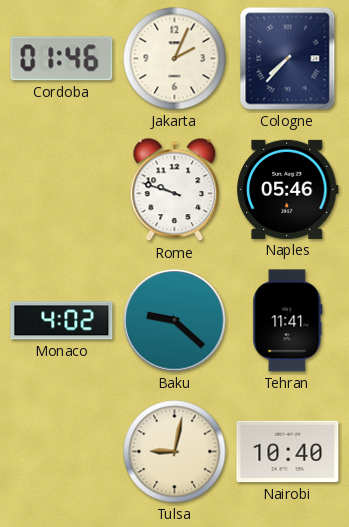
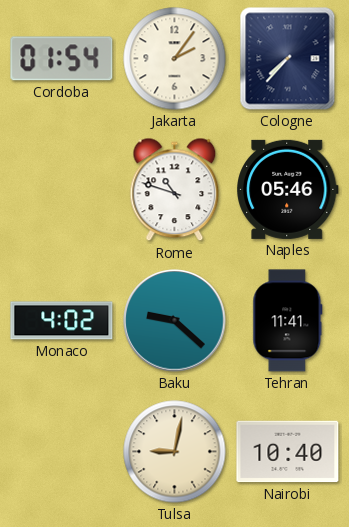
Cordoba: 01:46 -> 01:54
Jakarta: 2:04 -> 2:06
Rome: 9:48 -> 10:48
